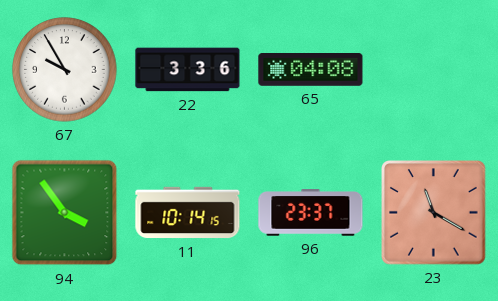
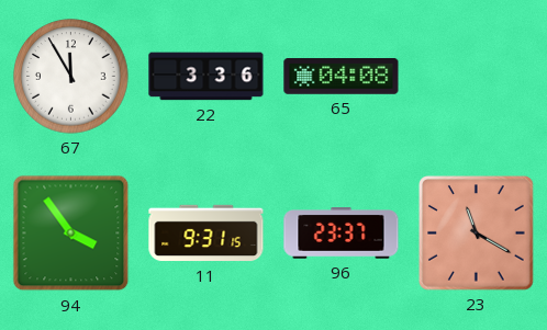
67: 9:55 -> 11:55
11: 10:14 -> 9:31
